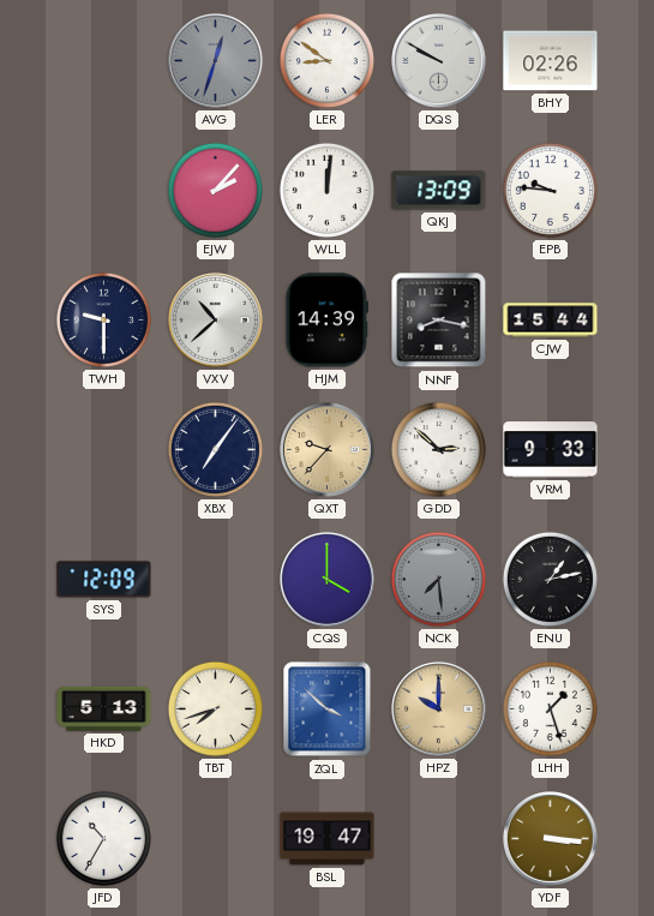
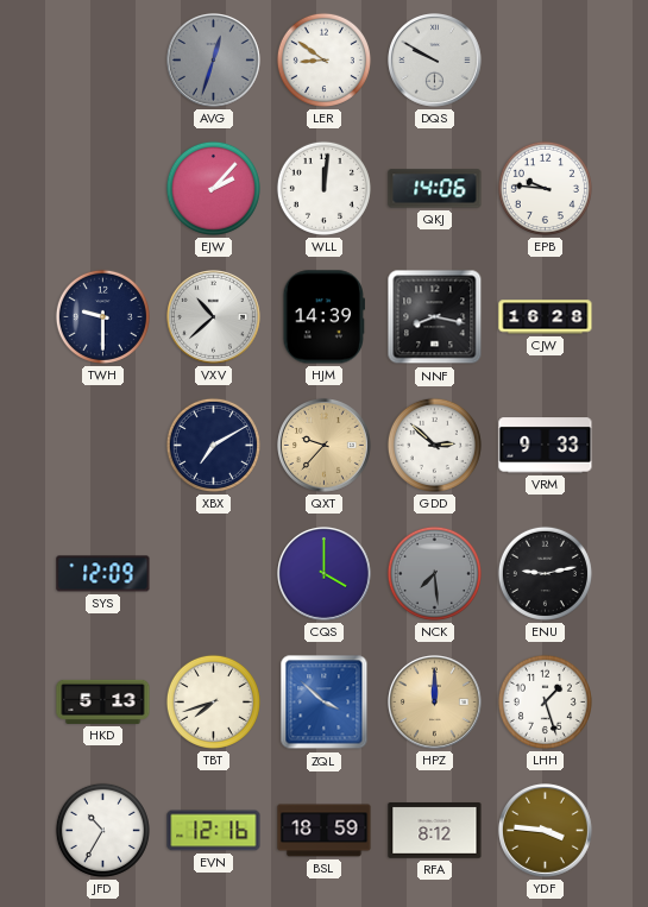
BHY: 02:26 -> none
QKJ: 13:09 -> 14:06
CJW: 15:44 -> 16:28
XBX: 7:06 -> 7:10
ENU: 1:13 -> 9:13
HPZ: 10:00 -> 12:00
EVN: none -> 12:16
BSL: 19:47 -> 18:59
RFA: none -> 8:12
YDF: 3:16 -> 3:46
